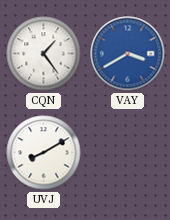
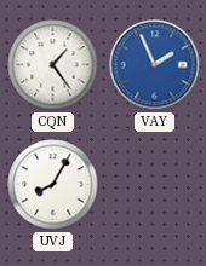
VAY: 3:40 -> 1:56
UVJ: 8:10 -> 8:05
